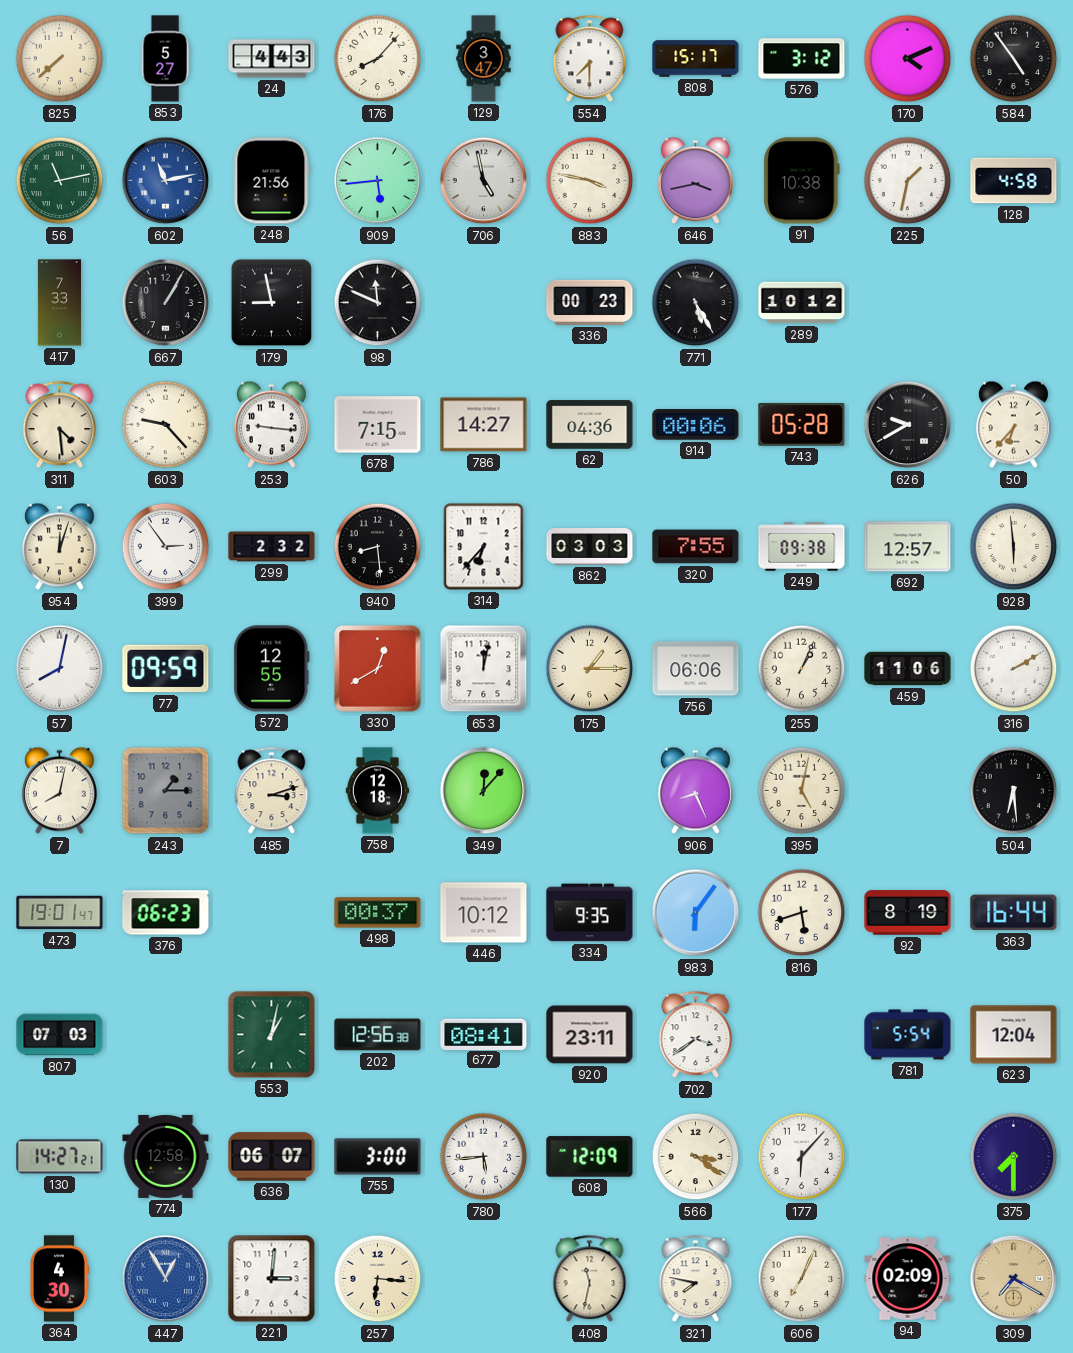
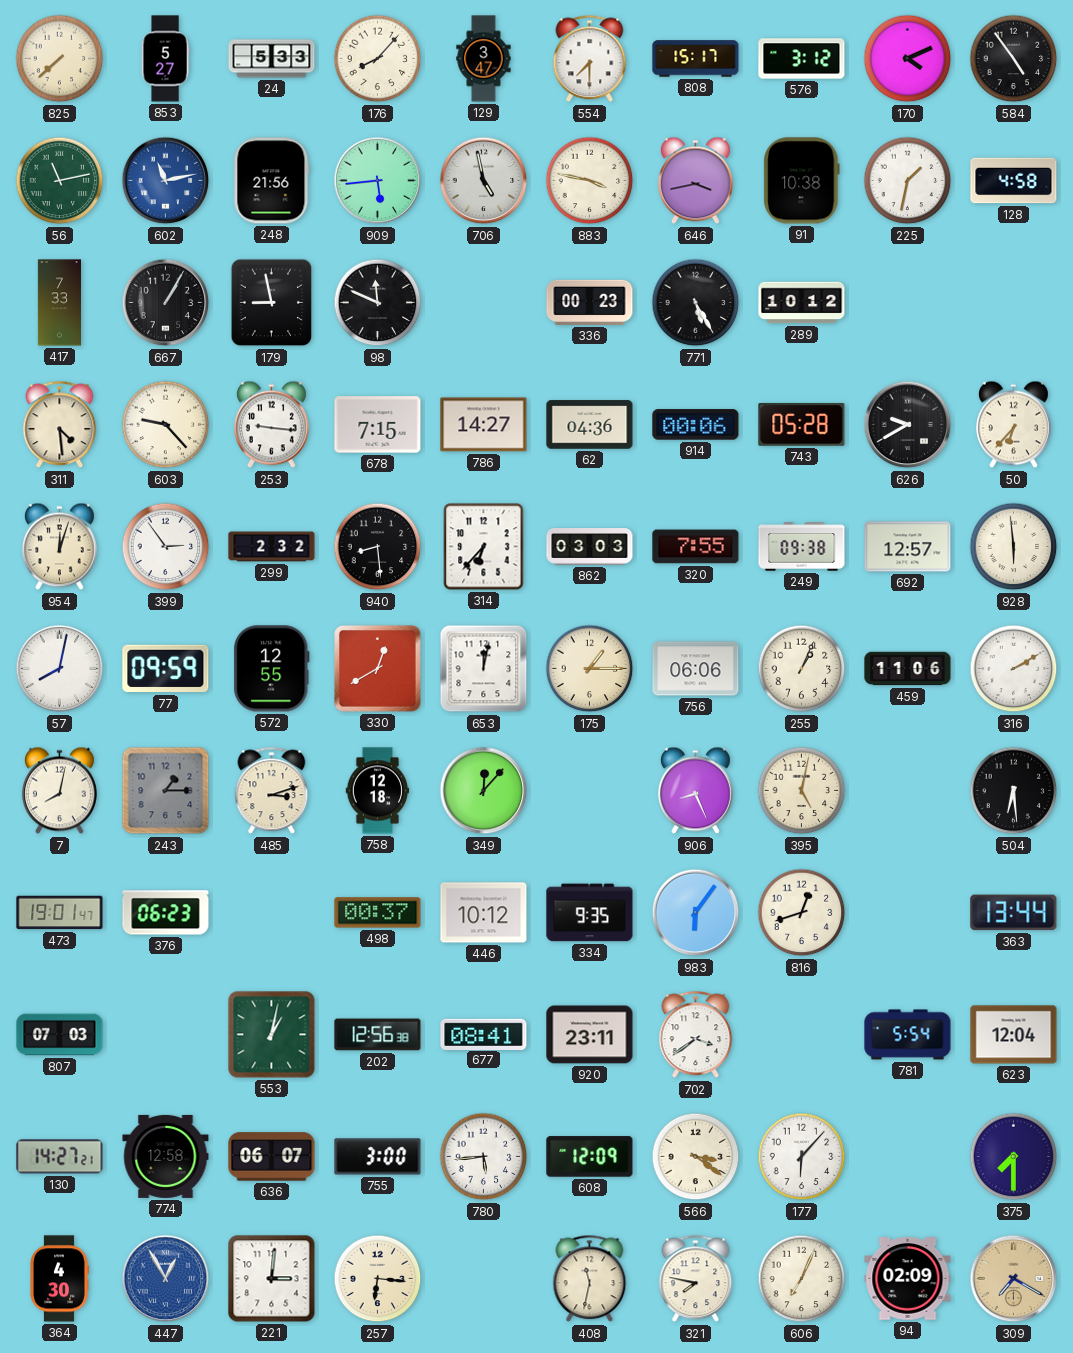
24: 4:43 -> 5:33
816: 5:42 -> 12:42
92: 8:19 -> none
363: 16:44 -> 13:44
